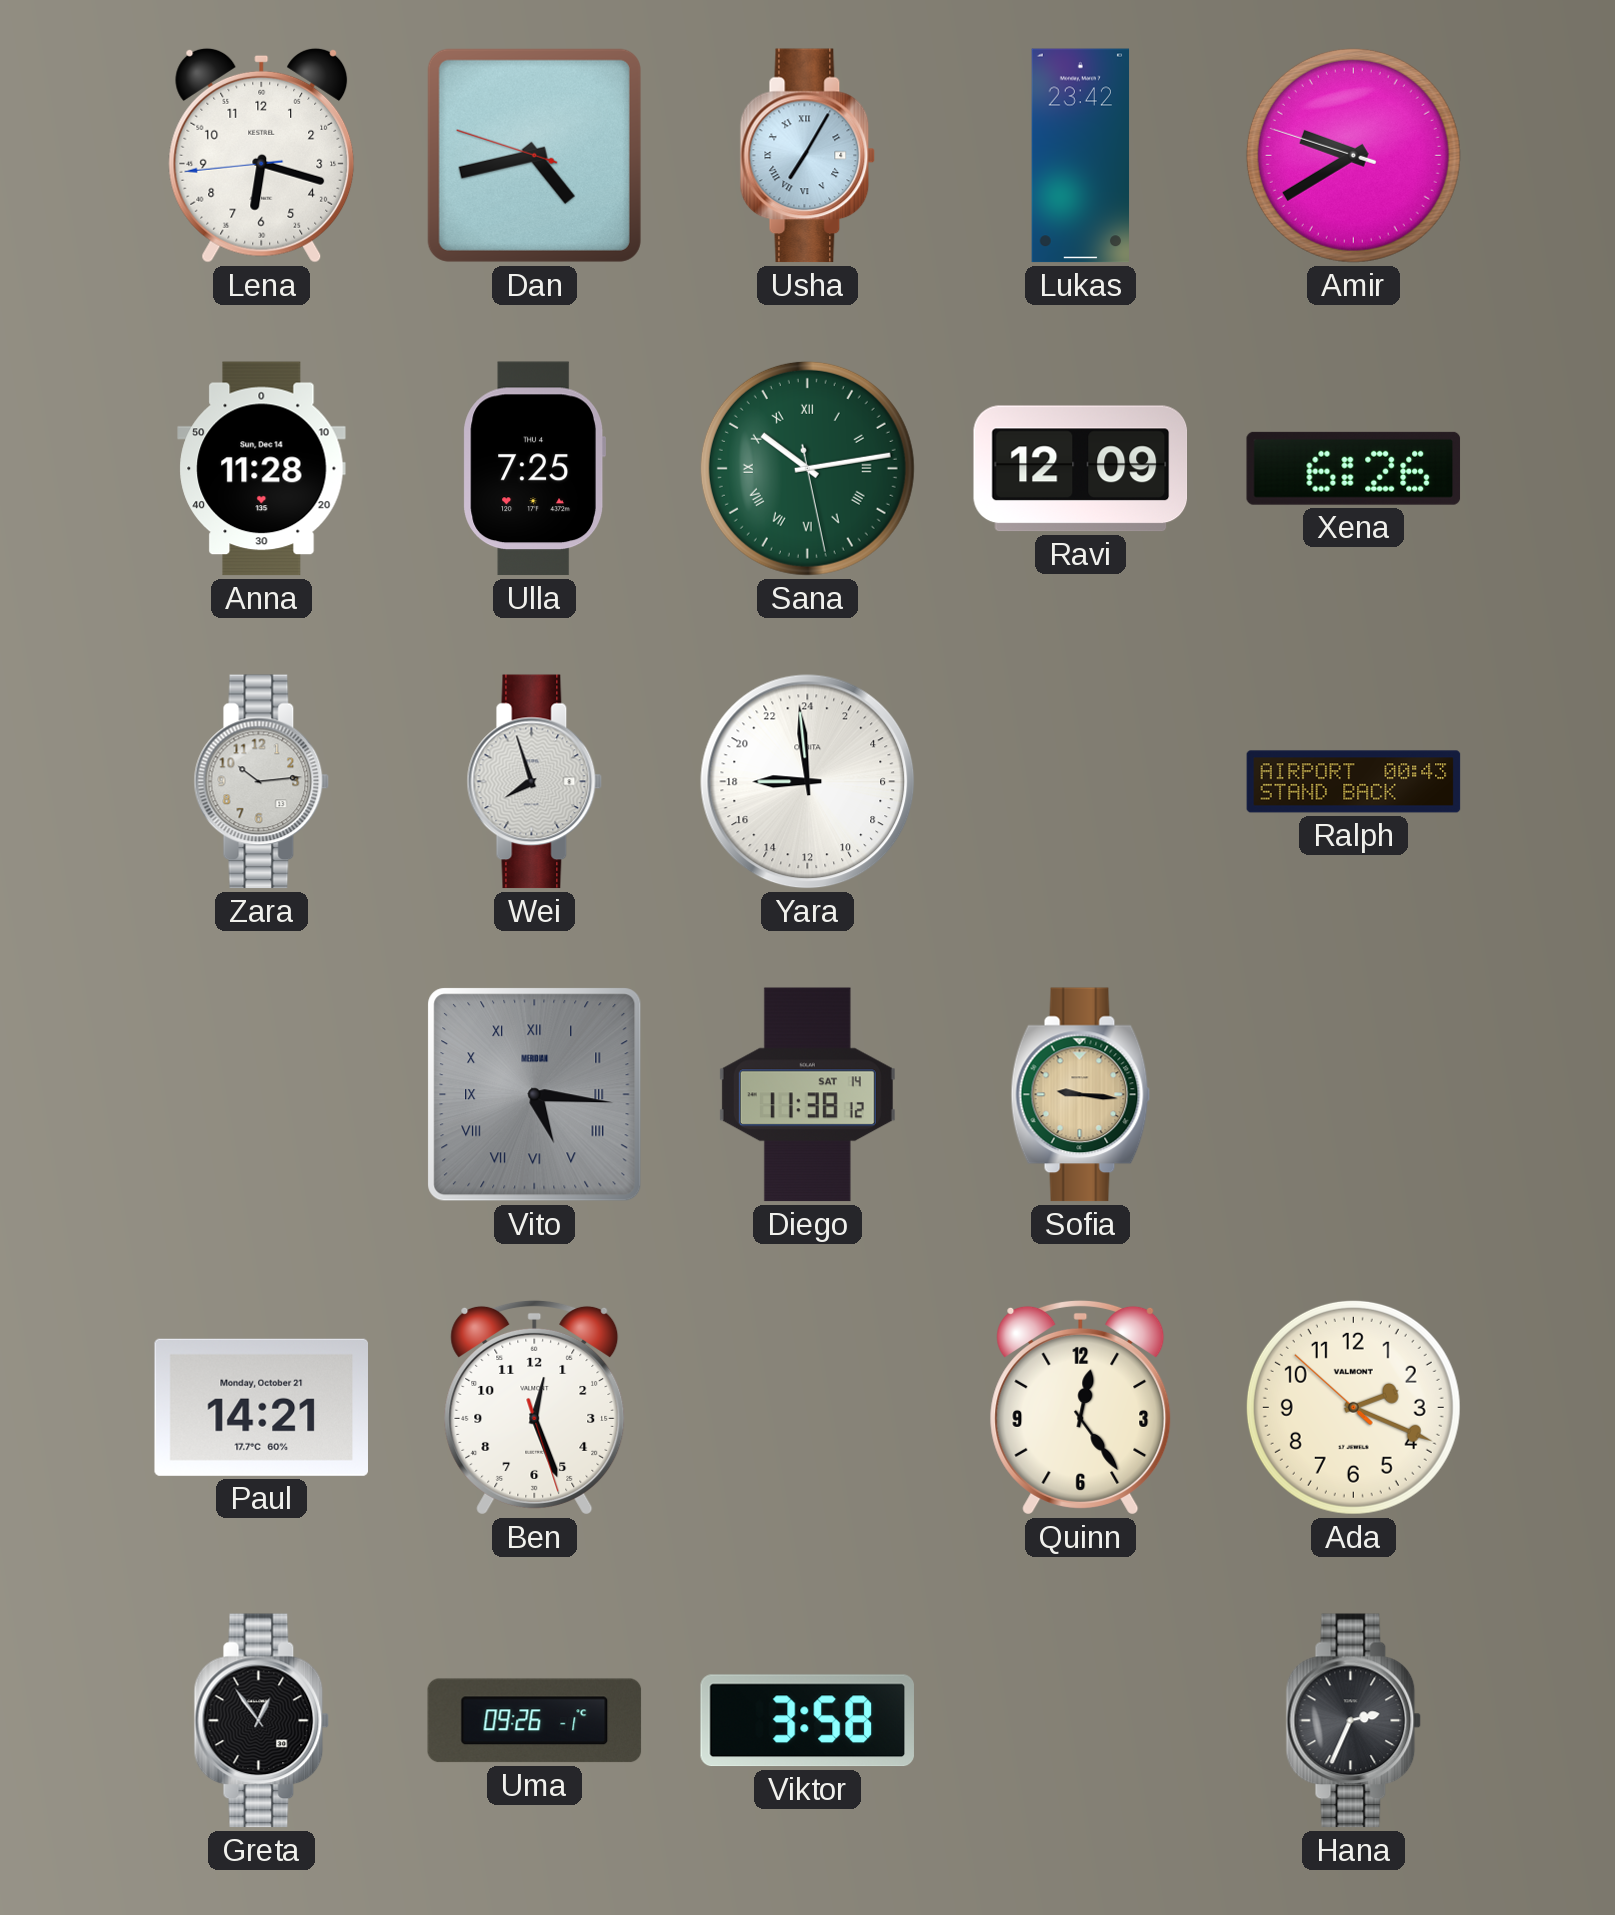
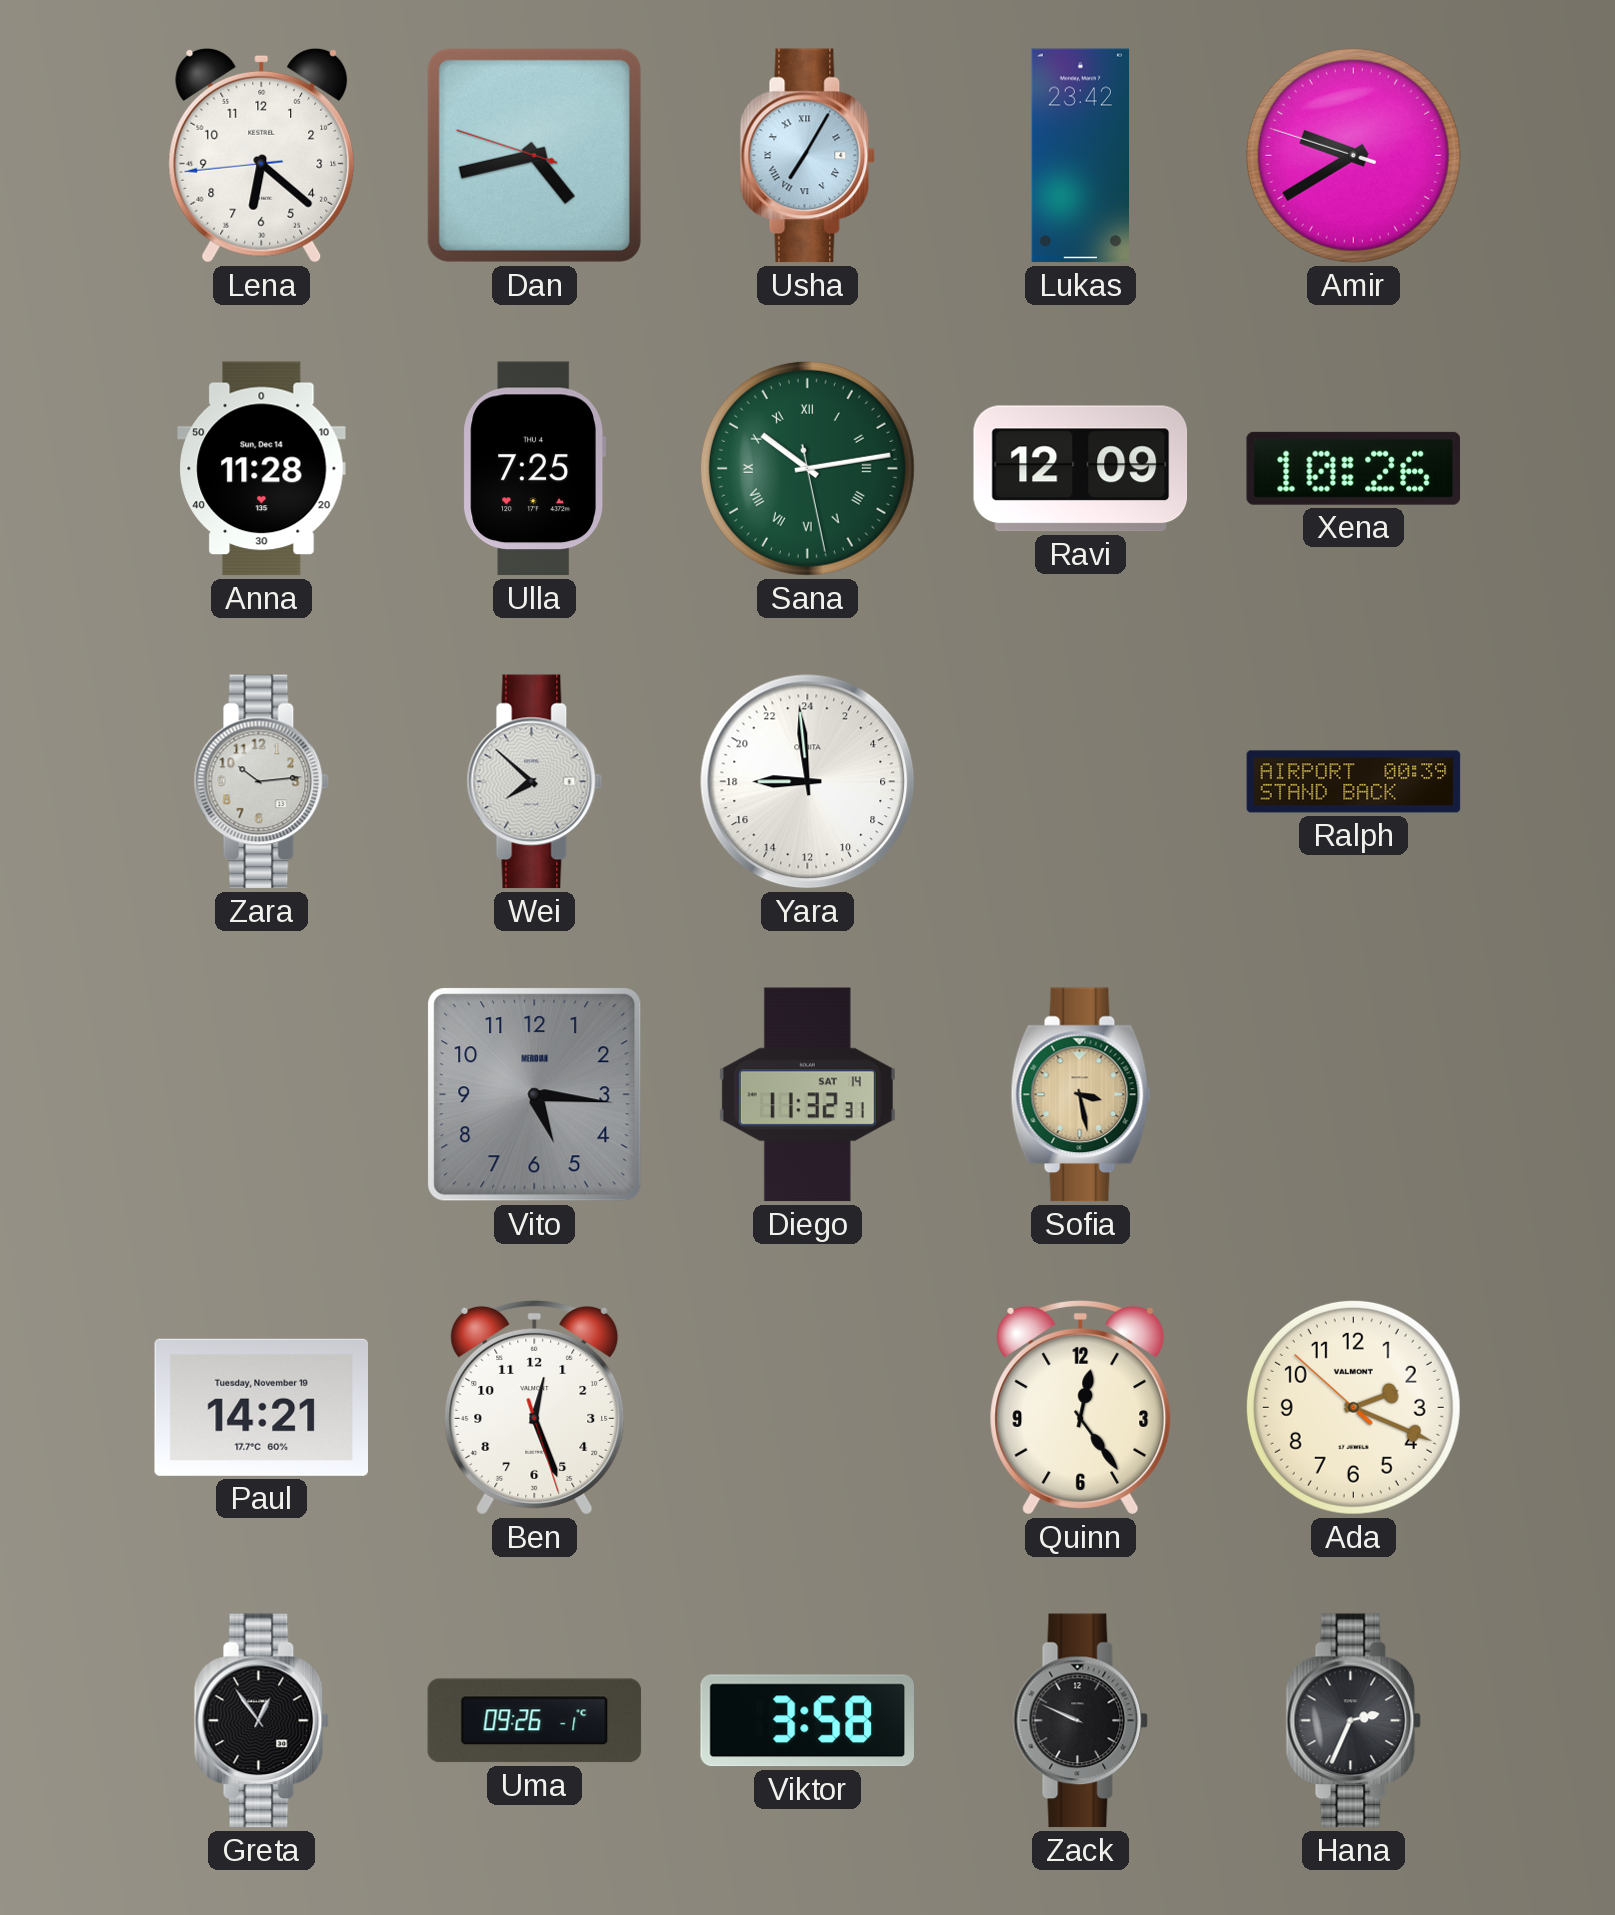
Lena: 6:17 -> 6:21
Xena: 6:26 -> 10:26
Wei: 7:57 -> 7:52
Ralph: 00:43 -> 00:39
Vito numerals: Roman -> Arabic
Diego: 11:38 -> 11:32
Sofia: 9:16 -> 3:28
Paul date: Monday, October 21 -> Tuesday, November 19
Zack: none -> 9:49
